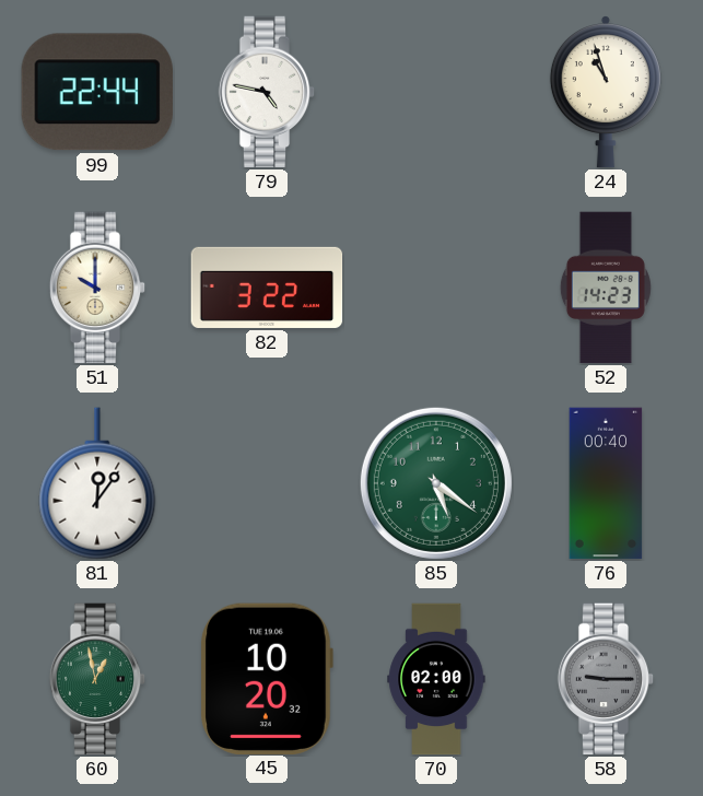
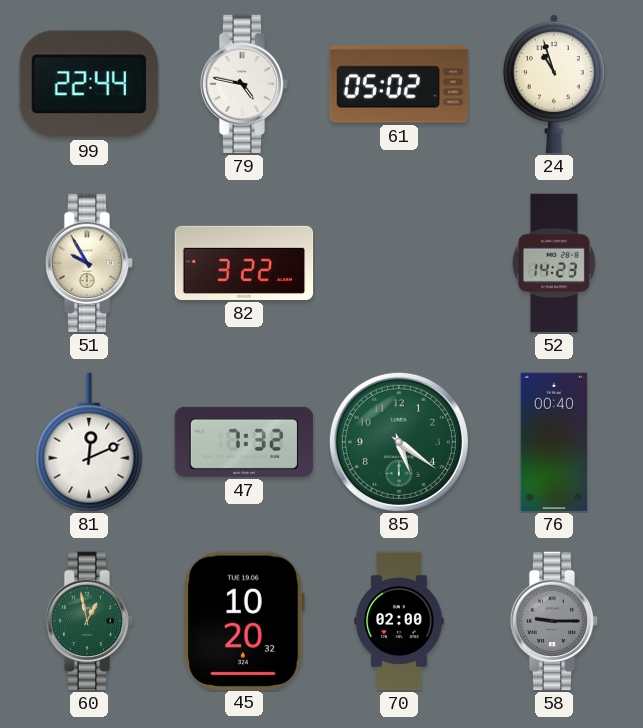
61: none -> 05:02
51: 10:00 -> 9:55
81: 12:06 -> 12:11
47: none -> 7:32
